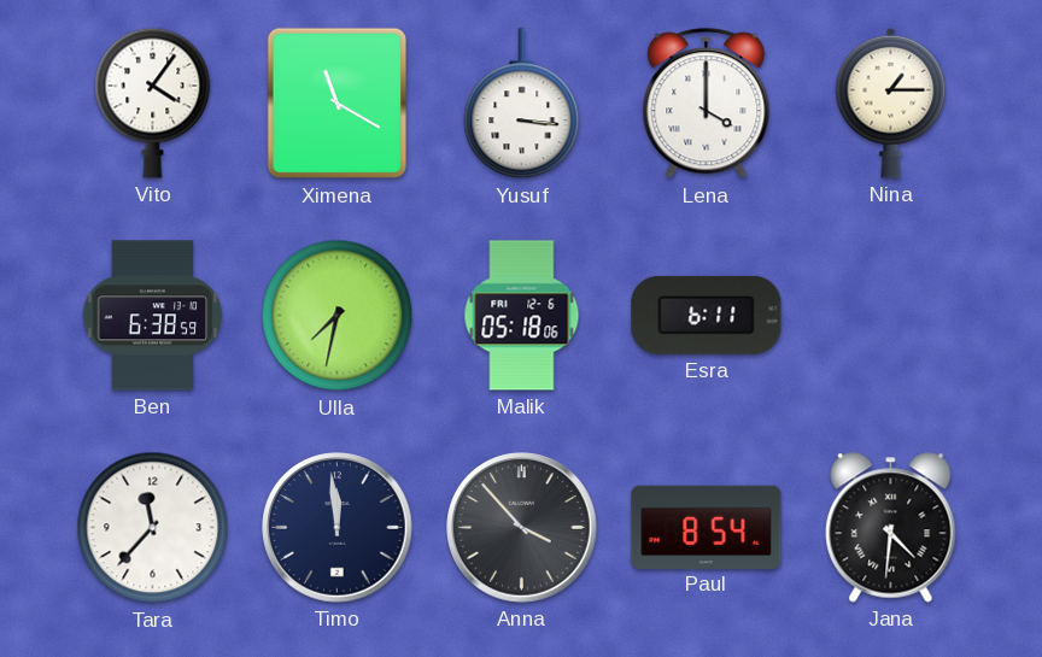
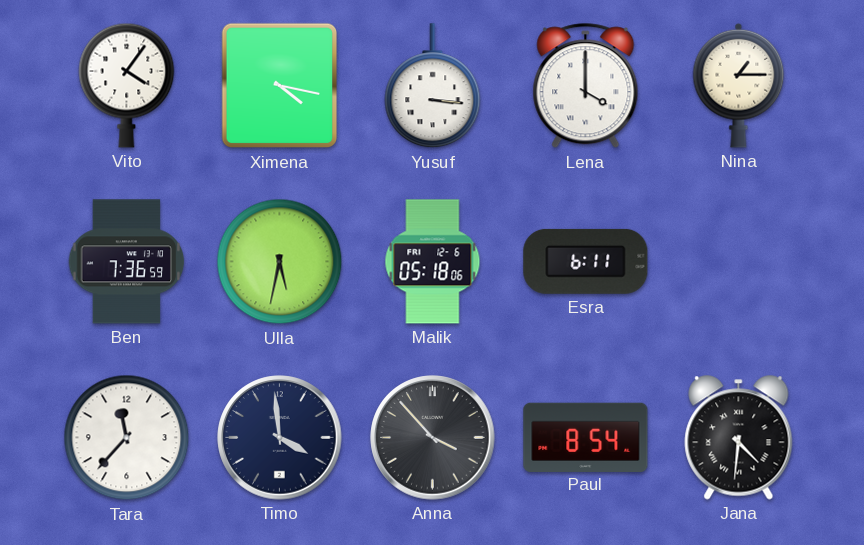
Ximena: 11:20 -> 4:17
Ben: 6:38 -> 7:36
Ulla: 7:32 -> 5:32
Timo: 11:59 -> 3:59
